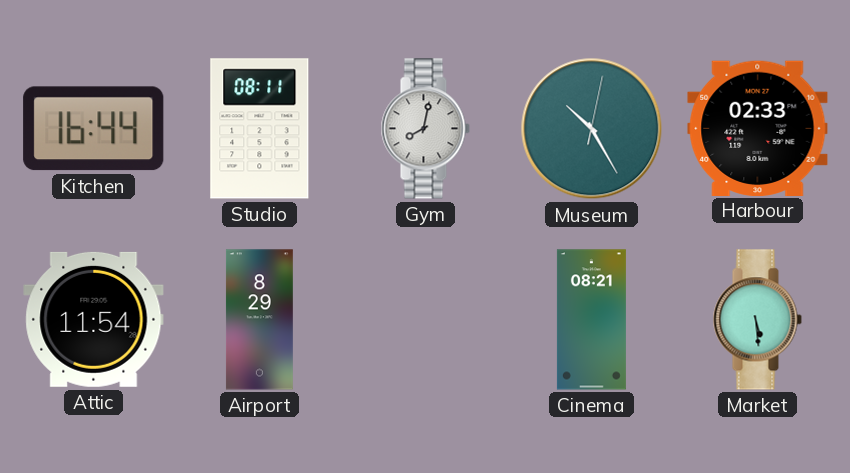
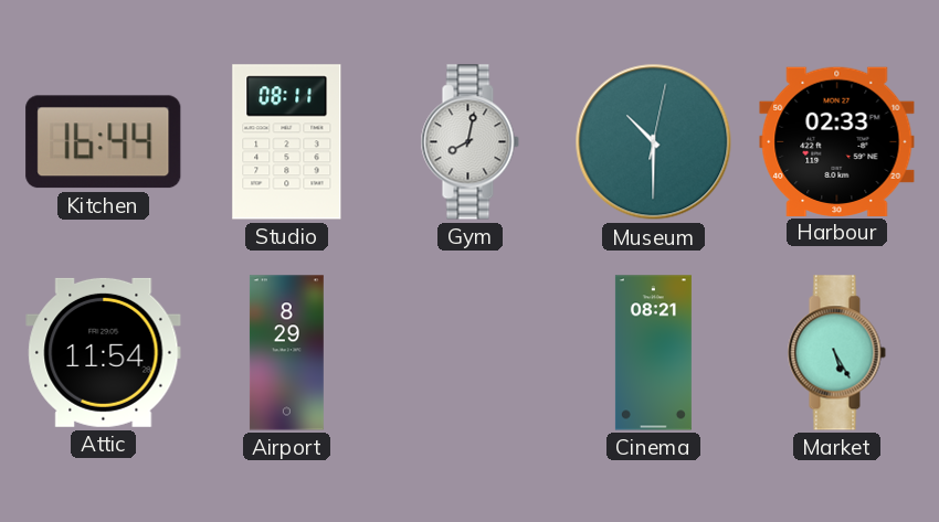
Museum: 10:25 -> 10:30
Market: 5:29 -> 5:25
